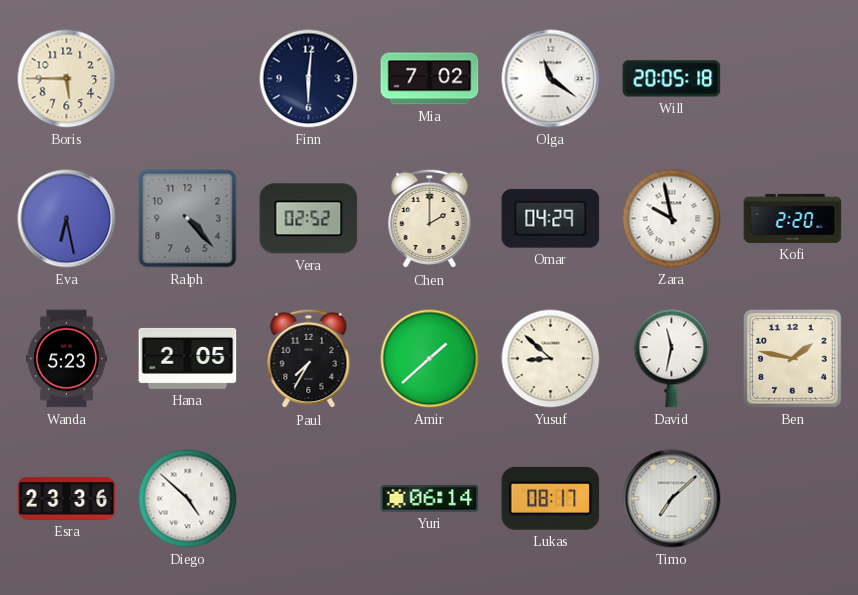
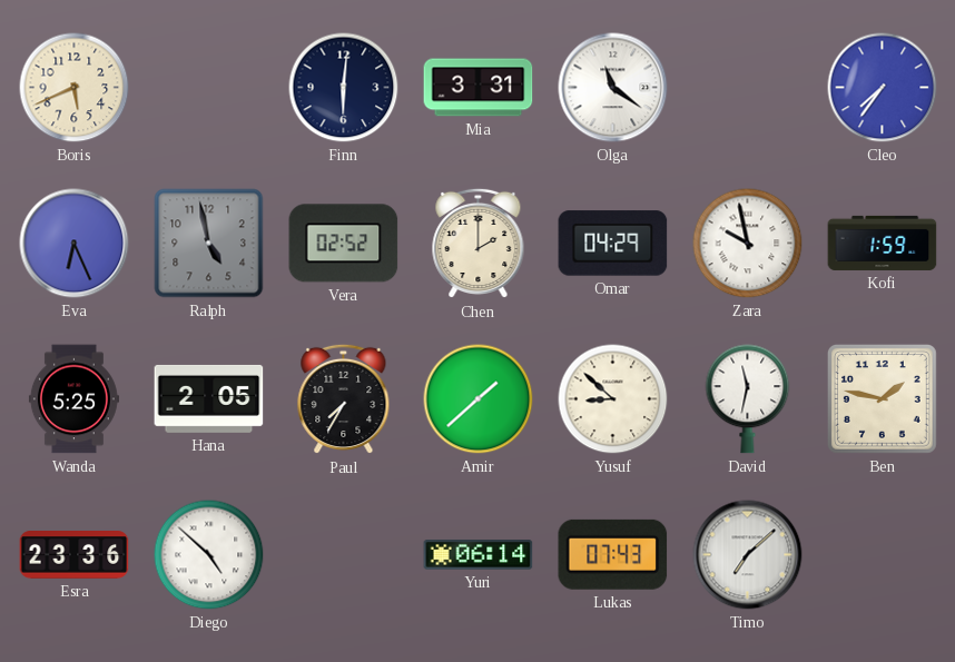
Boris: 5:45 -> 5:41
Mia: 7:02 -> 3:31
Will: 20:05 -> none
Cleo: none -> 7:36
Eva: 6:28 -> 6:26
Ralph: 4:23 -> 4:58
Kofi: 2:20 -> 1:59
Wanda: 5:23 -> 5:25
Lukas: 08:17 -> 07:43
